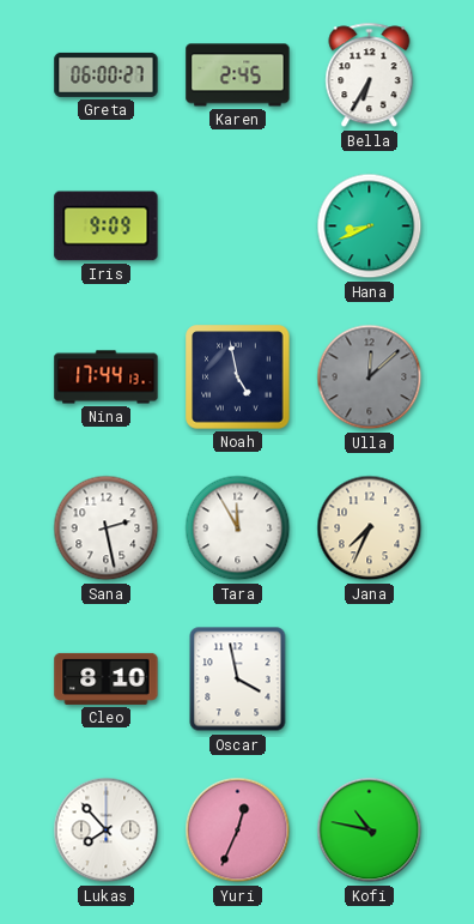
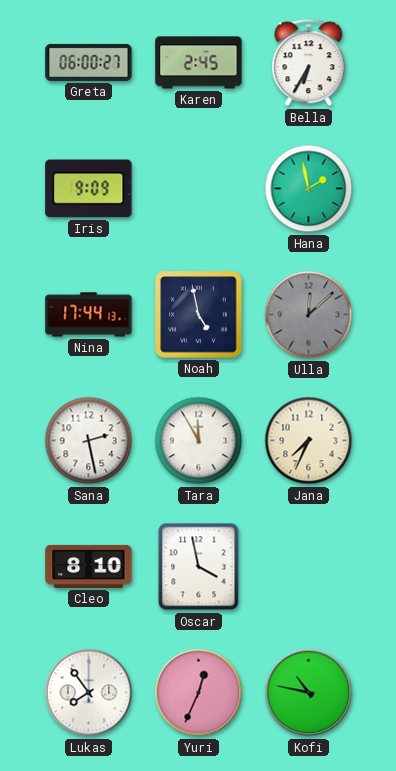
Hana: 8:41 -> 1:58
Lukas: 7:53 -> 7:54
